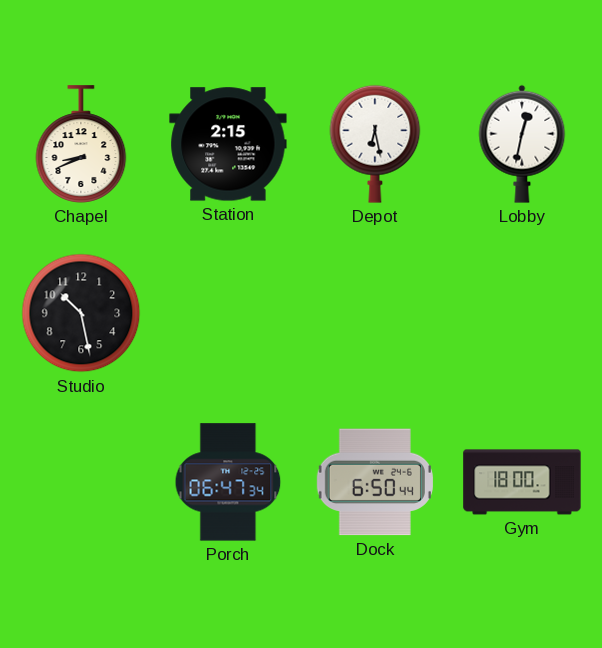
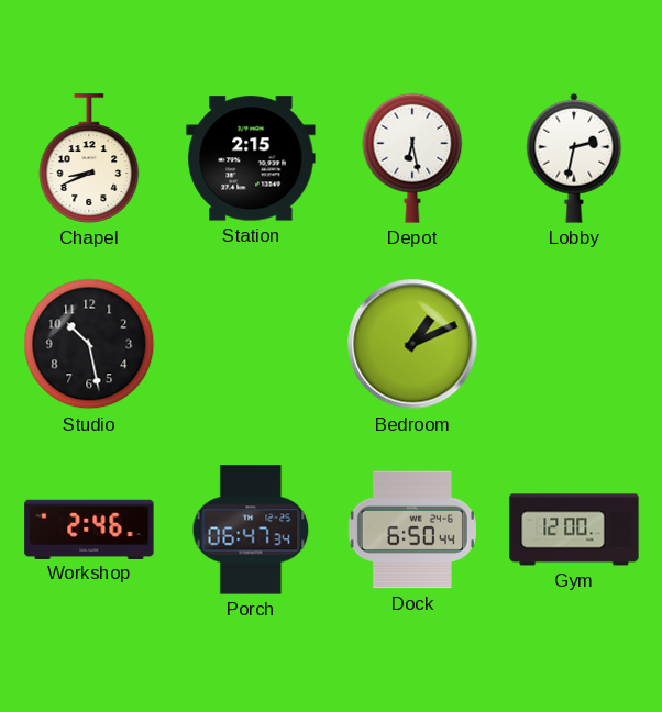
Lobby: 12:32 -> 2:32
Bedroom: none -> 1:11
Workshop: none -> 2:46
Gym: 18:00 -> 12:00
